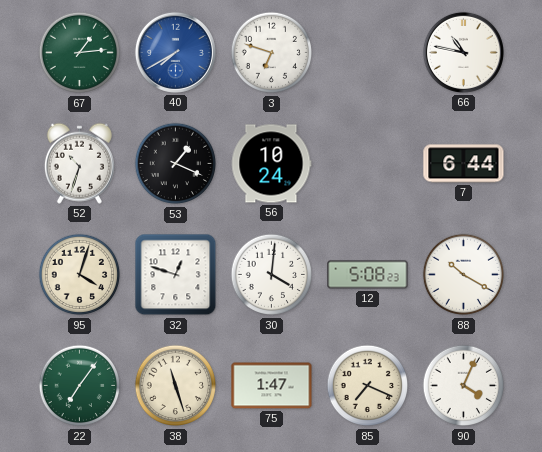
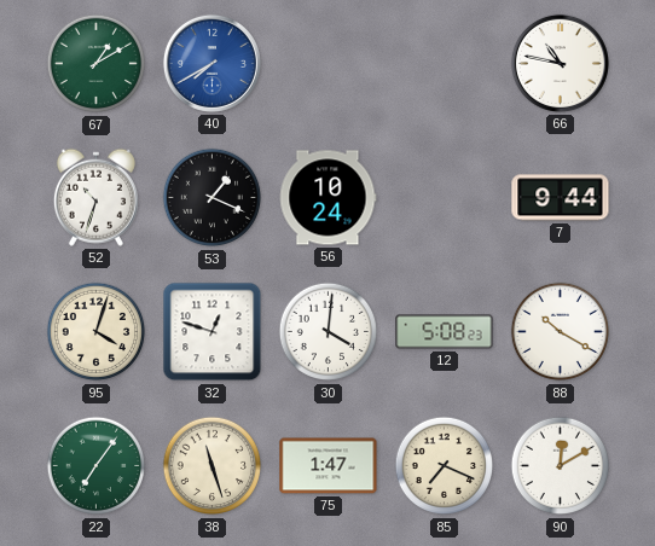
67: 1:14 -> 1:10
3: 6:48 -> none
7: 6:44 -> 9:44
90: 4:04 -> 12:10
